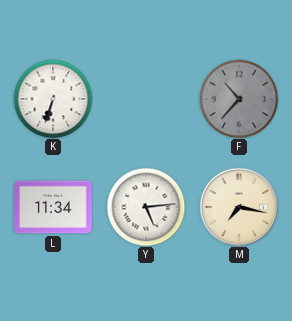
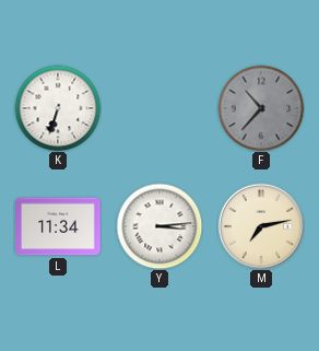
Y: 5:14 -> 3:14
M: 7:17 -> 7:13
